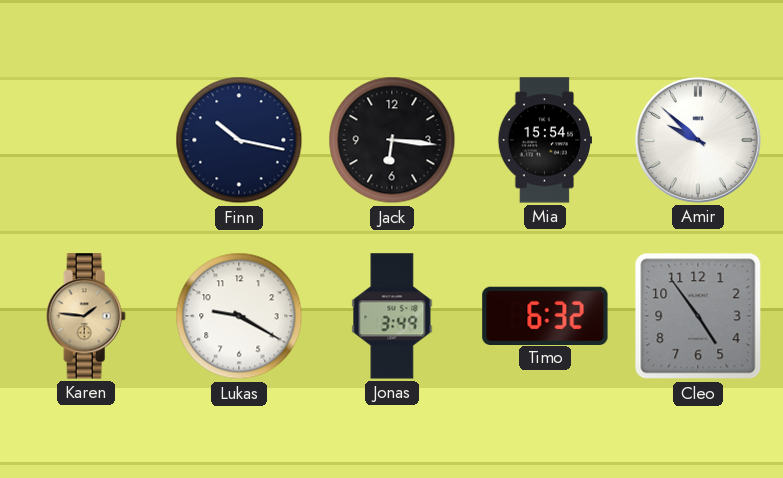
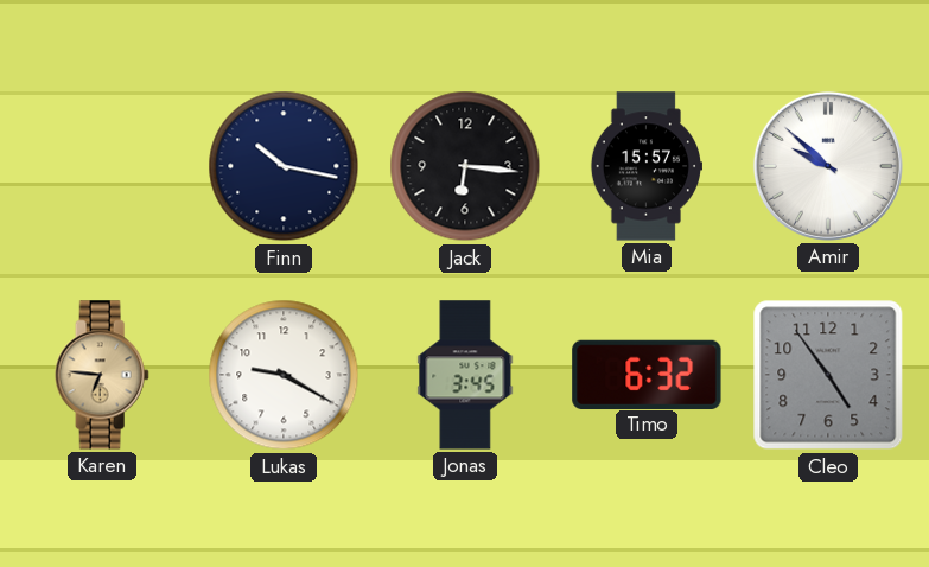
Mia: 15:54 -> 15:57
Karen: 1:46 -> 6:46
Jonas: 3:49 -> 3:45
